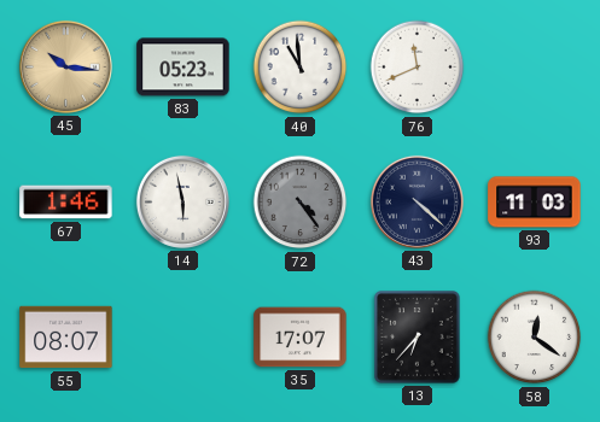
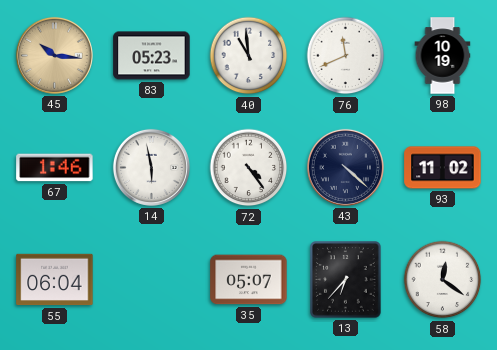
98: none -> 10:19
72 dial: grey -> white
93: 11:03 -> 11:02
55: 08:07 -> 06:04
35: 17:07 -> 05:07
